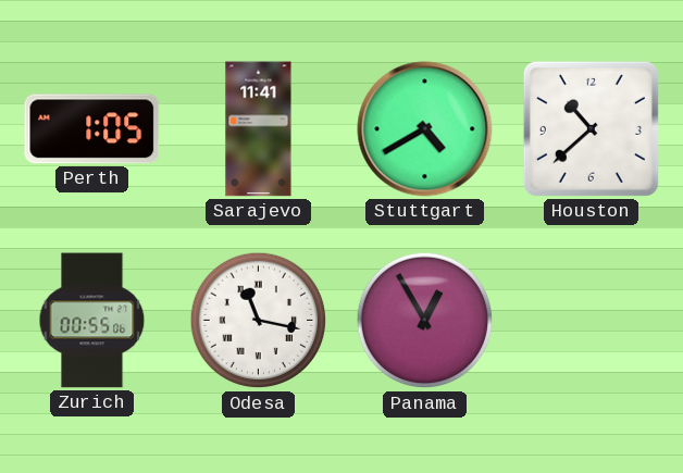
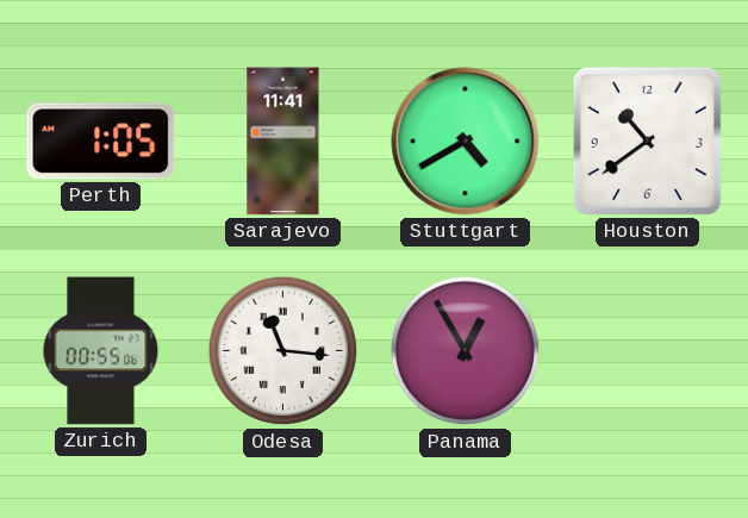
Houston: 10:38 -> 10:39
Odesa: 11:17 -> 11:16
